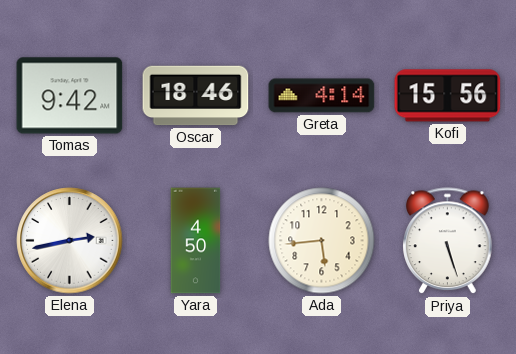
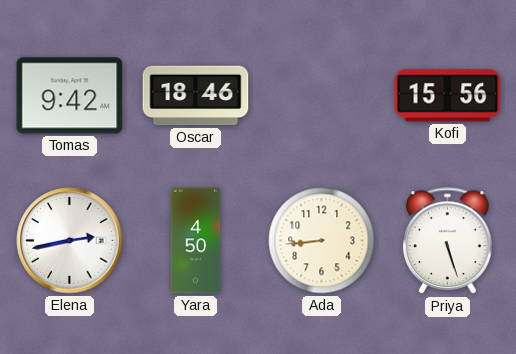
Greta: 4:14 -> none
Ada: 5:44 -> 8:44
